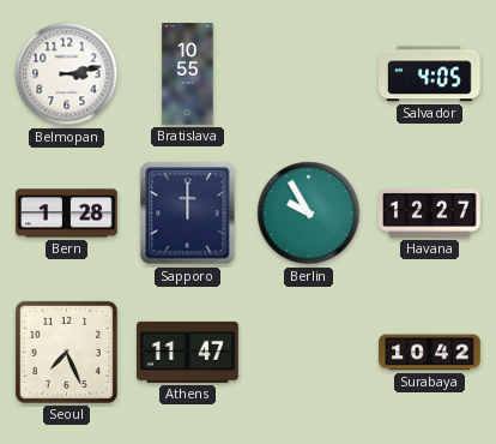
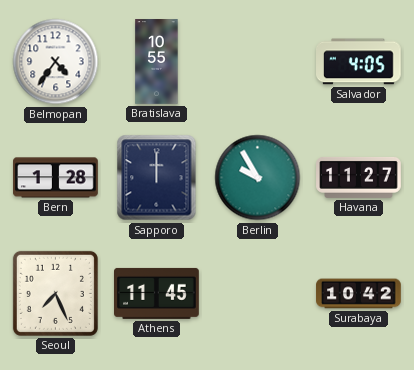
Belmopan: 3:13 -> 4:36
Havana: 12:27 -> 11:27
Athens: 11:47 -> 11:45
